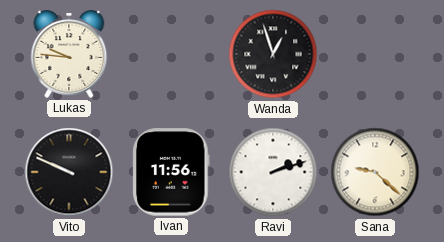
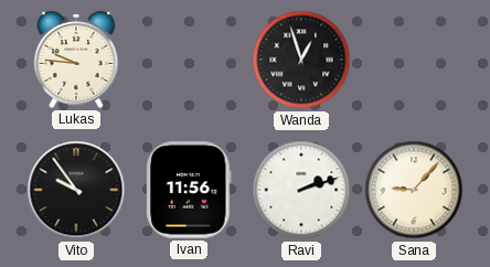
Vito: 9:49 -> 9:54
Sana: 9:22 -> 9:07
